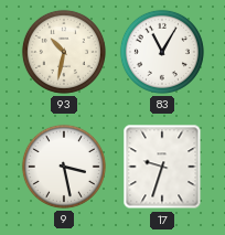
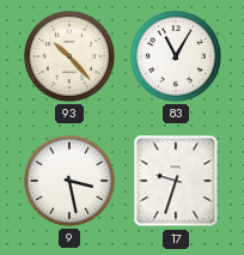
93: 10:32 -> 10:23
